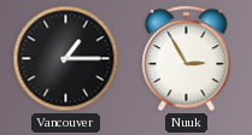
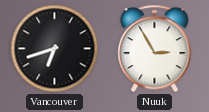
Vancouver: 1:15 -> 6:42
